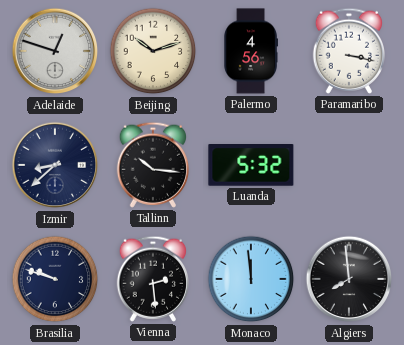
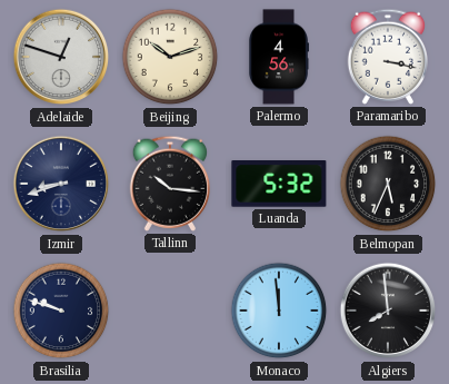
Izmir: 8:38 -> 8:42
Belmopan: none -> 5:34
Vienna: 2:29 -> none
